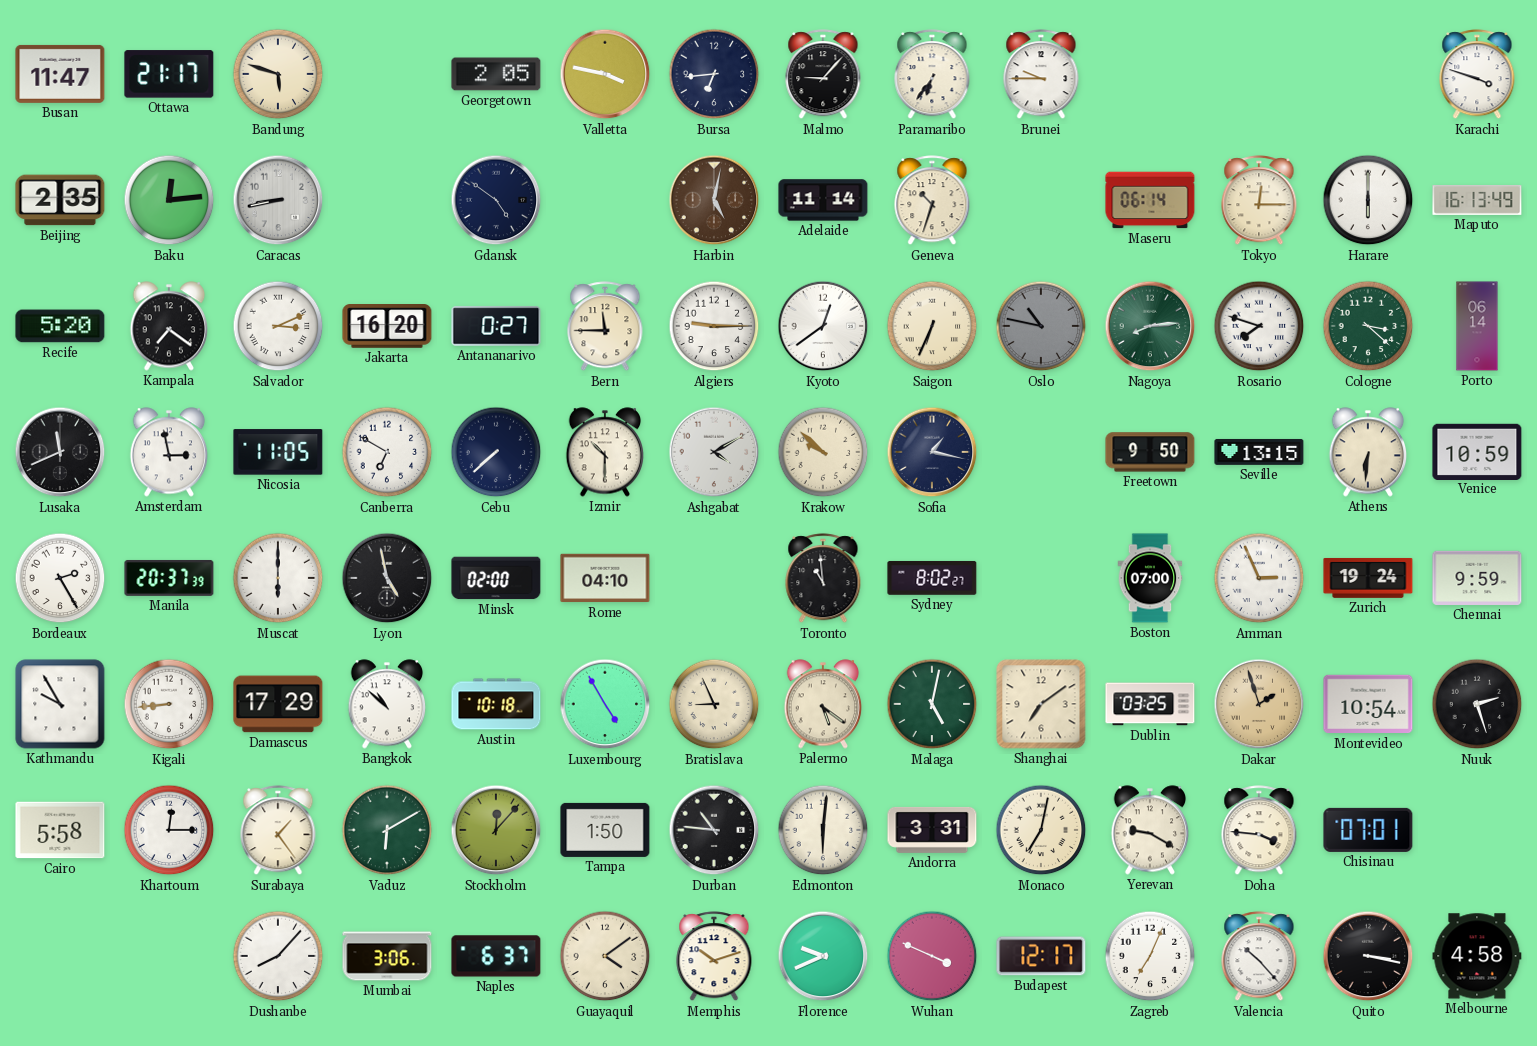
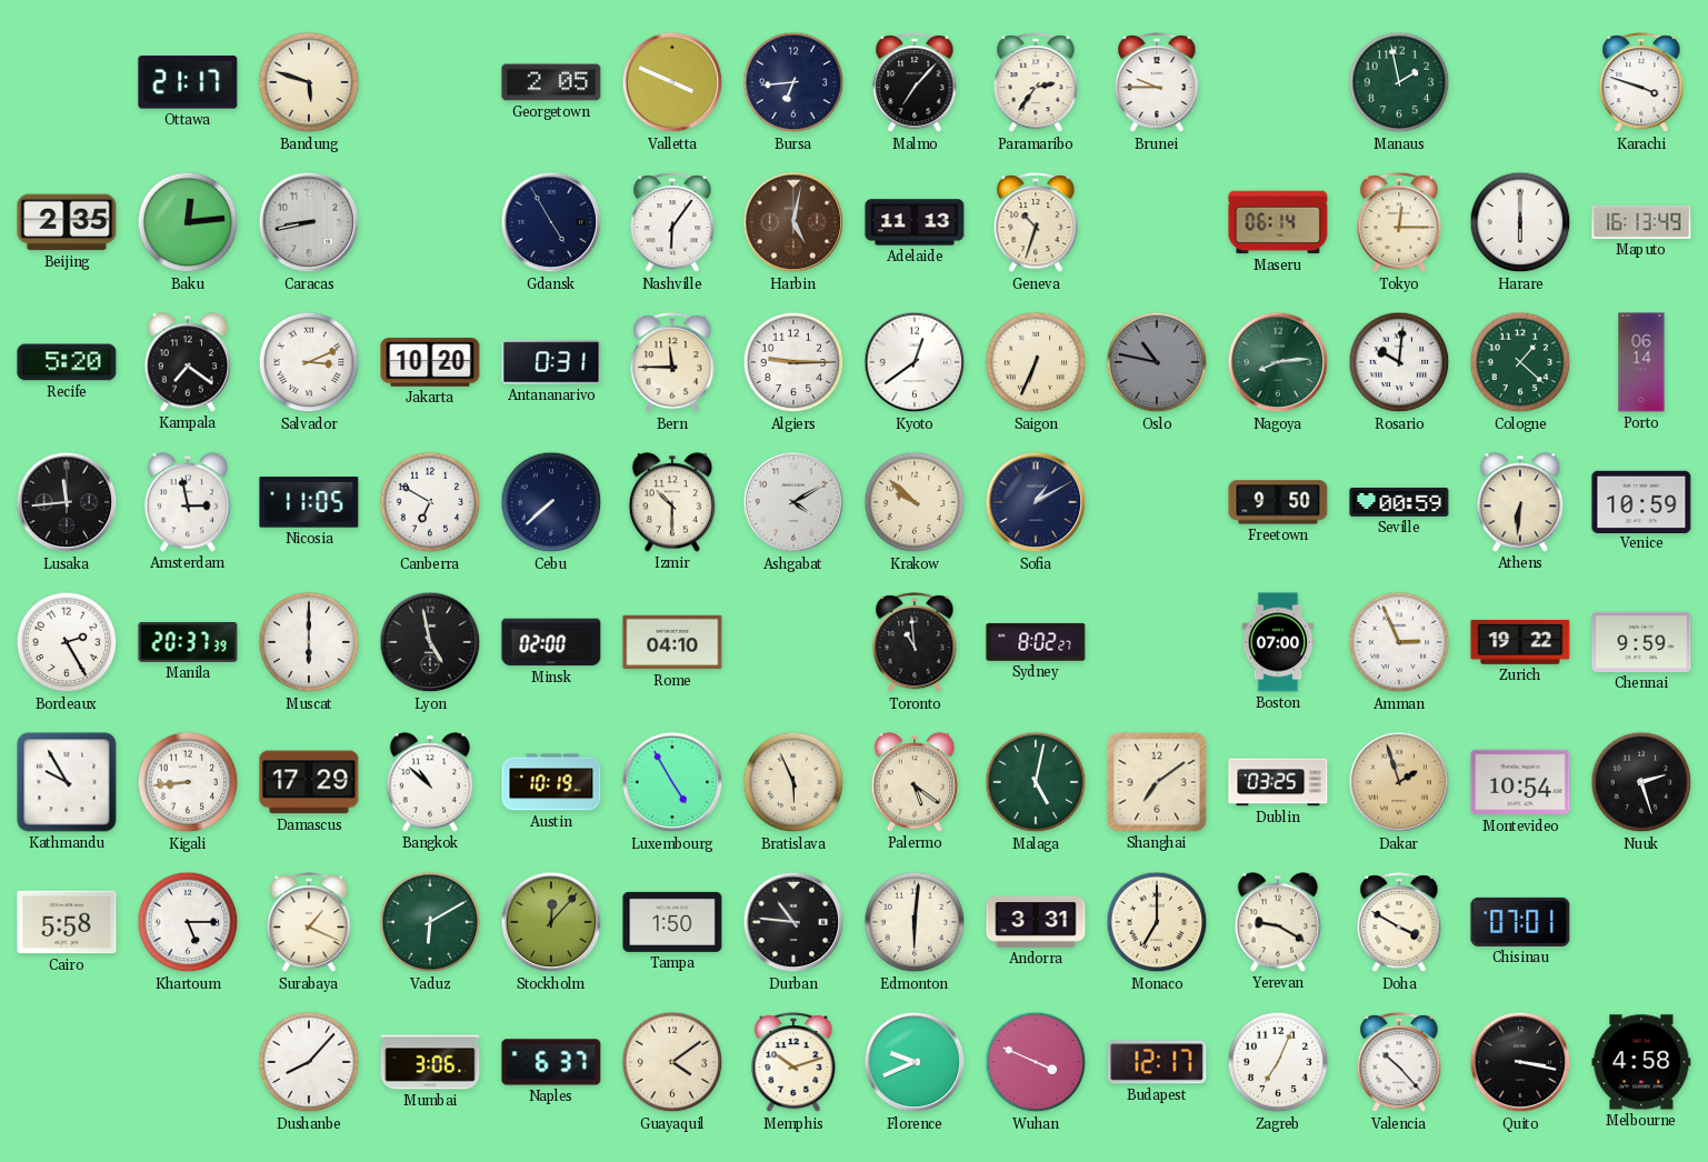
Busan: 11:47 -> none
Valletta: 3:47 -> 3:49
Malmo: 9:07 -> 7:07
Paramaribo: 6:36 -> 2:36
Manaus: none -> 1:58
Gdansk: 4:51 -> 4:55
Nashville: none -> 6:06
Adelaide: 11:14 -> 11:13
Jakarta: 16:20 -> 10:20
Antananarivo: 0:27 -> 0:31
Rosario: 7:48 -> 10:01
Cologne: 3:22 -> 1:22
Lusaka: 11:41 -> 11:44
Sofia: 1:17 -> 1:10
Seville: 13:15 -> 00:59
Zurich: 19:24 -> 19:22
Austin: 10:18 -> 10:19
Bratislava: 8:56 -> 5:56
Khartoum: 12:15 -> 5:15
Surabaya: 1:24 -> 1:19
Monaco: 7:02 -> 7:00
Doha: 3:46 -> 3:50
